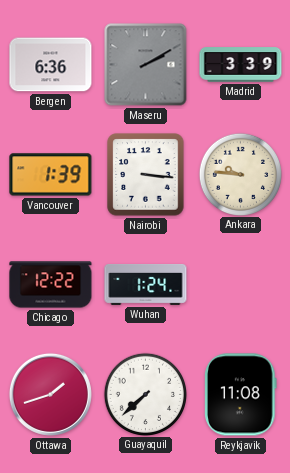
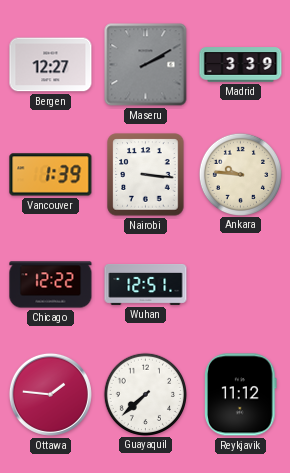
Bergen: 6:36 -> 12:27
Wuhan: 1:24 -> 12:51
Ottawa: 1:42 -> 1:46
Reykjavik: 11:08 -> 11:12
